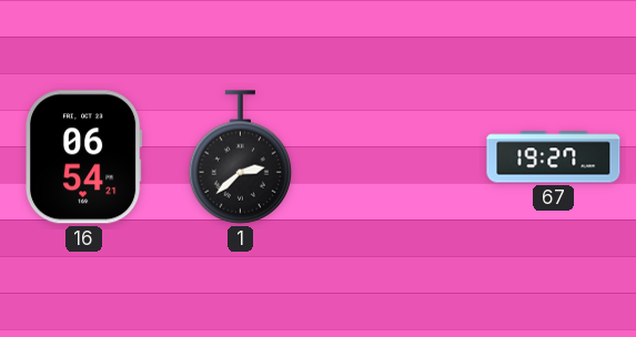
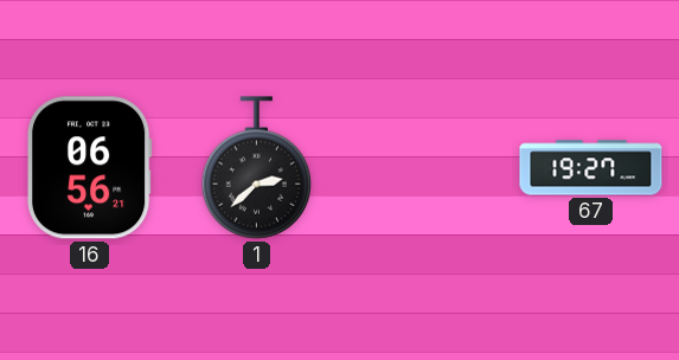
16: 06:54 -> 06:56
